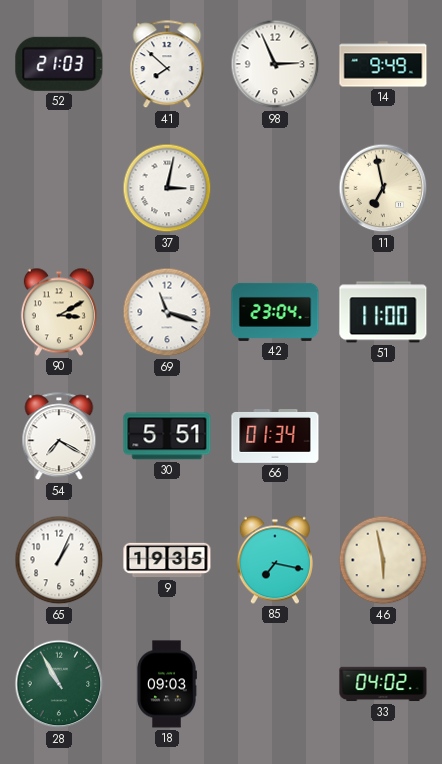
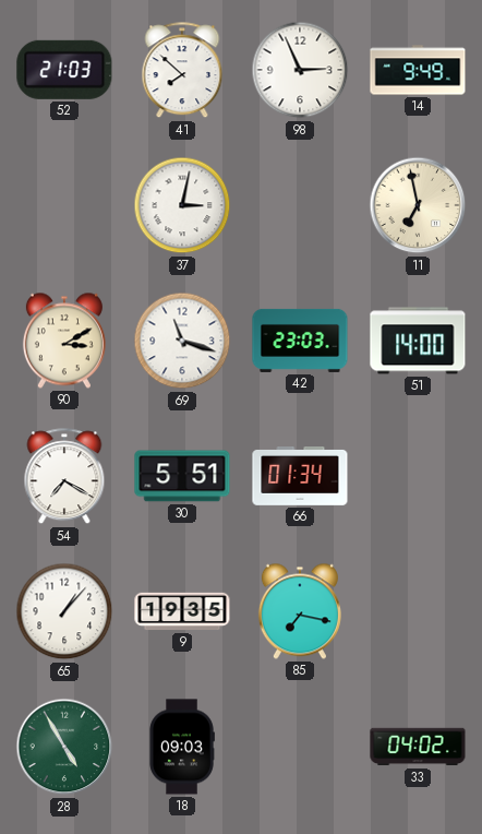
42: 23:04 -> 23:03
51: 11:00 -> 14:00
65: 1:04 -> 1:07
46: 5:58 -> none
28: 10:55 -> 4:55
